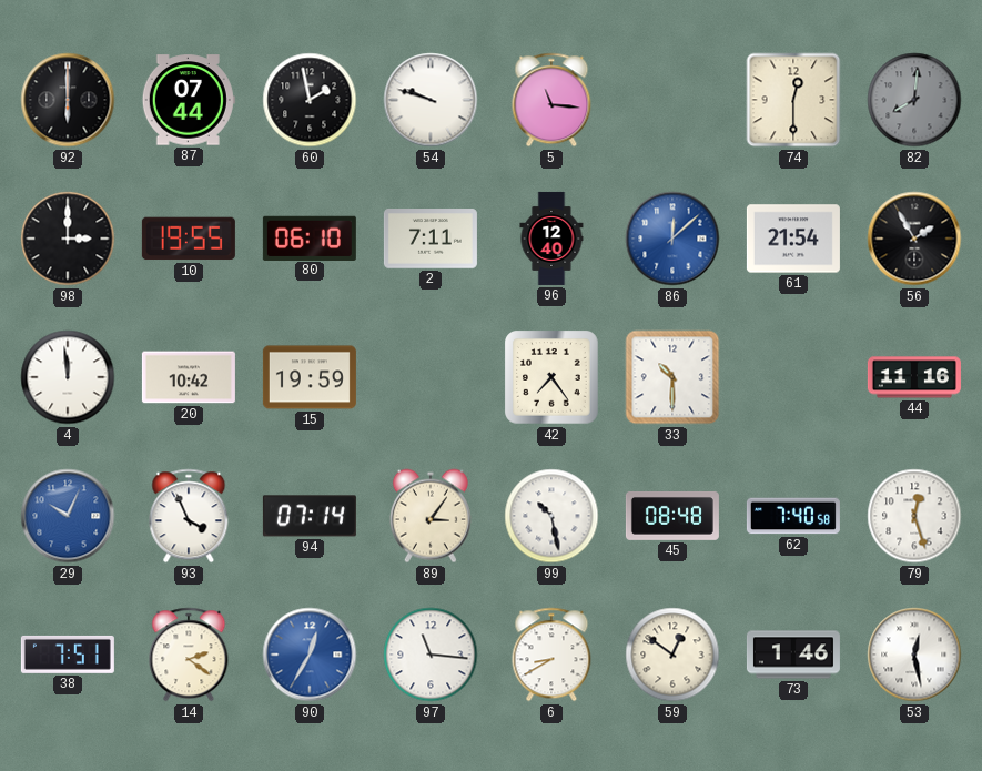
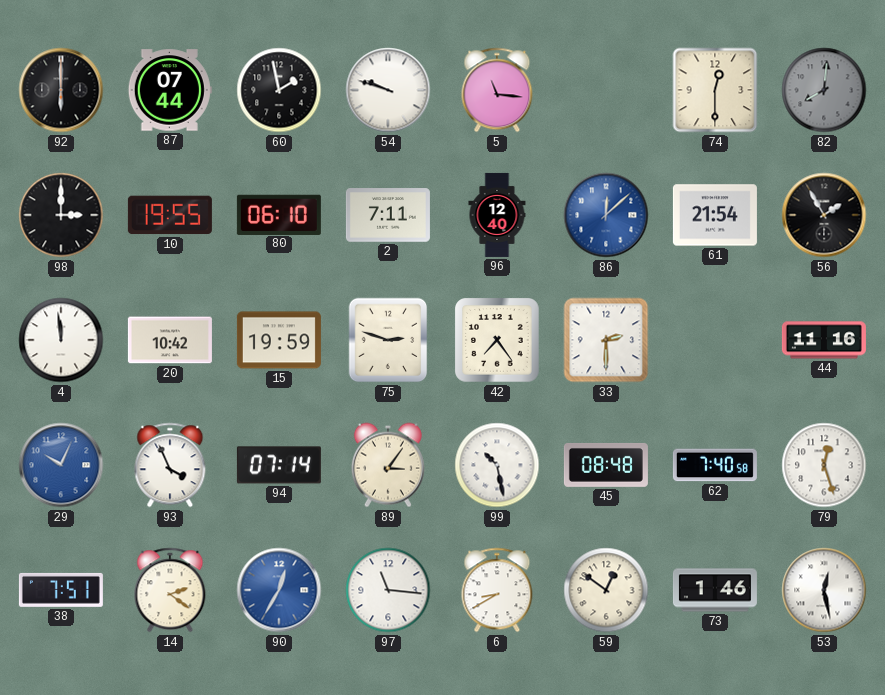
75: none -> 2:48
33: 10:30 -> 2:30
